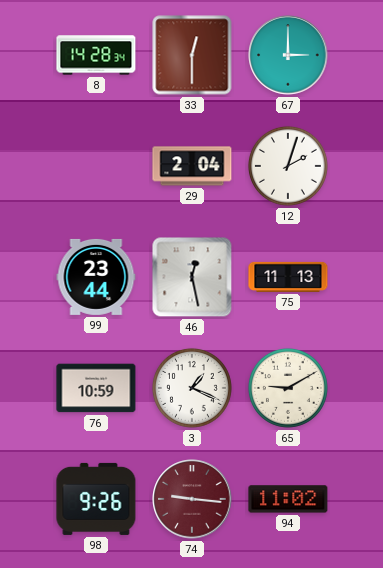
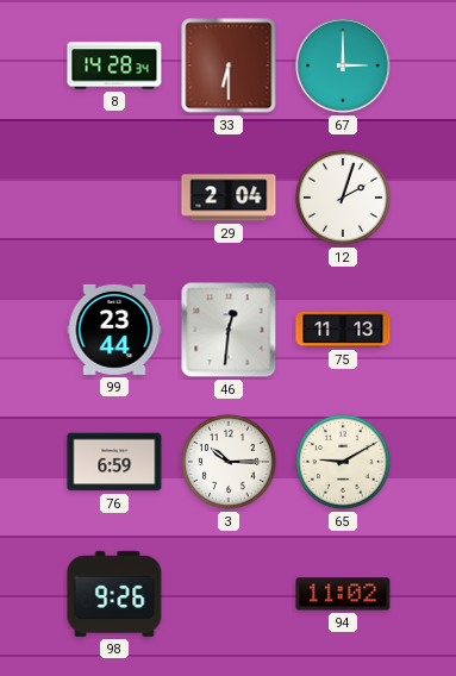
33: 12:30 -> 6:30
46: 12:28 -> 12:31
76: 10:59 -> 6:59
3: 1:19 -> 10:15
74: 9:16 -> none
